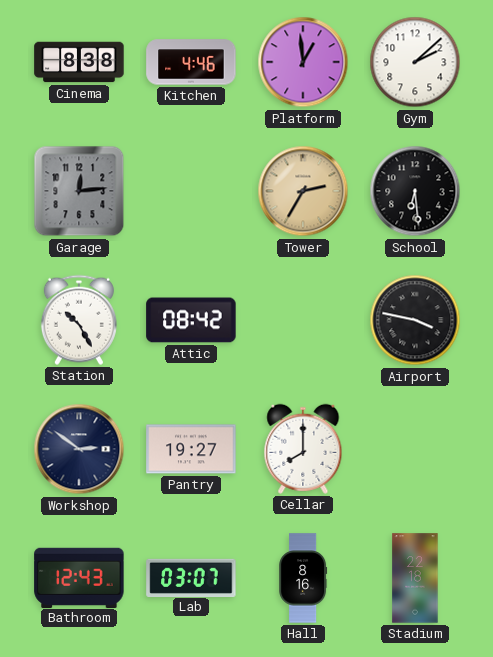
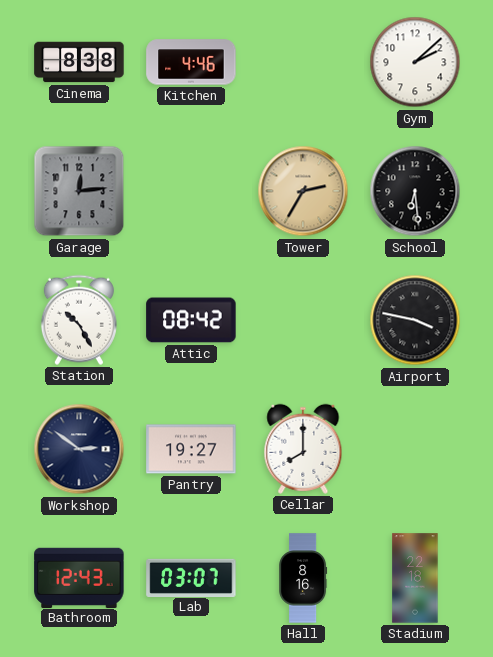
Platform: 12:59 -> none
